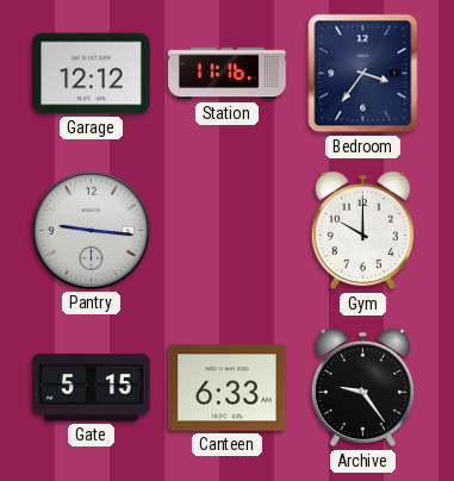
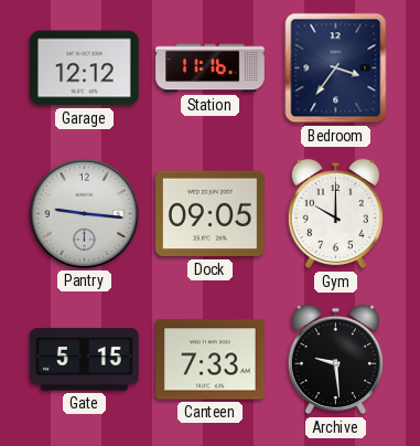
Dock: none -> 09:05
Canteen: 6:33 -> 7:33
Archive: 9:24 -> 9:29
